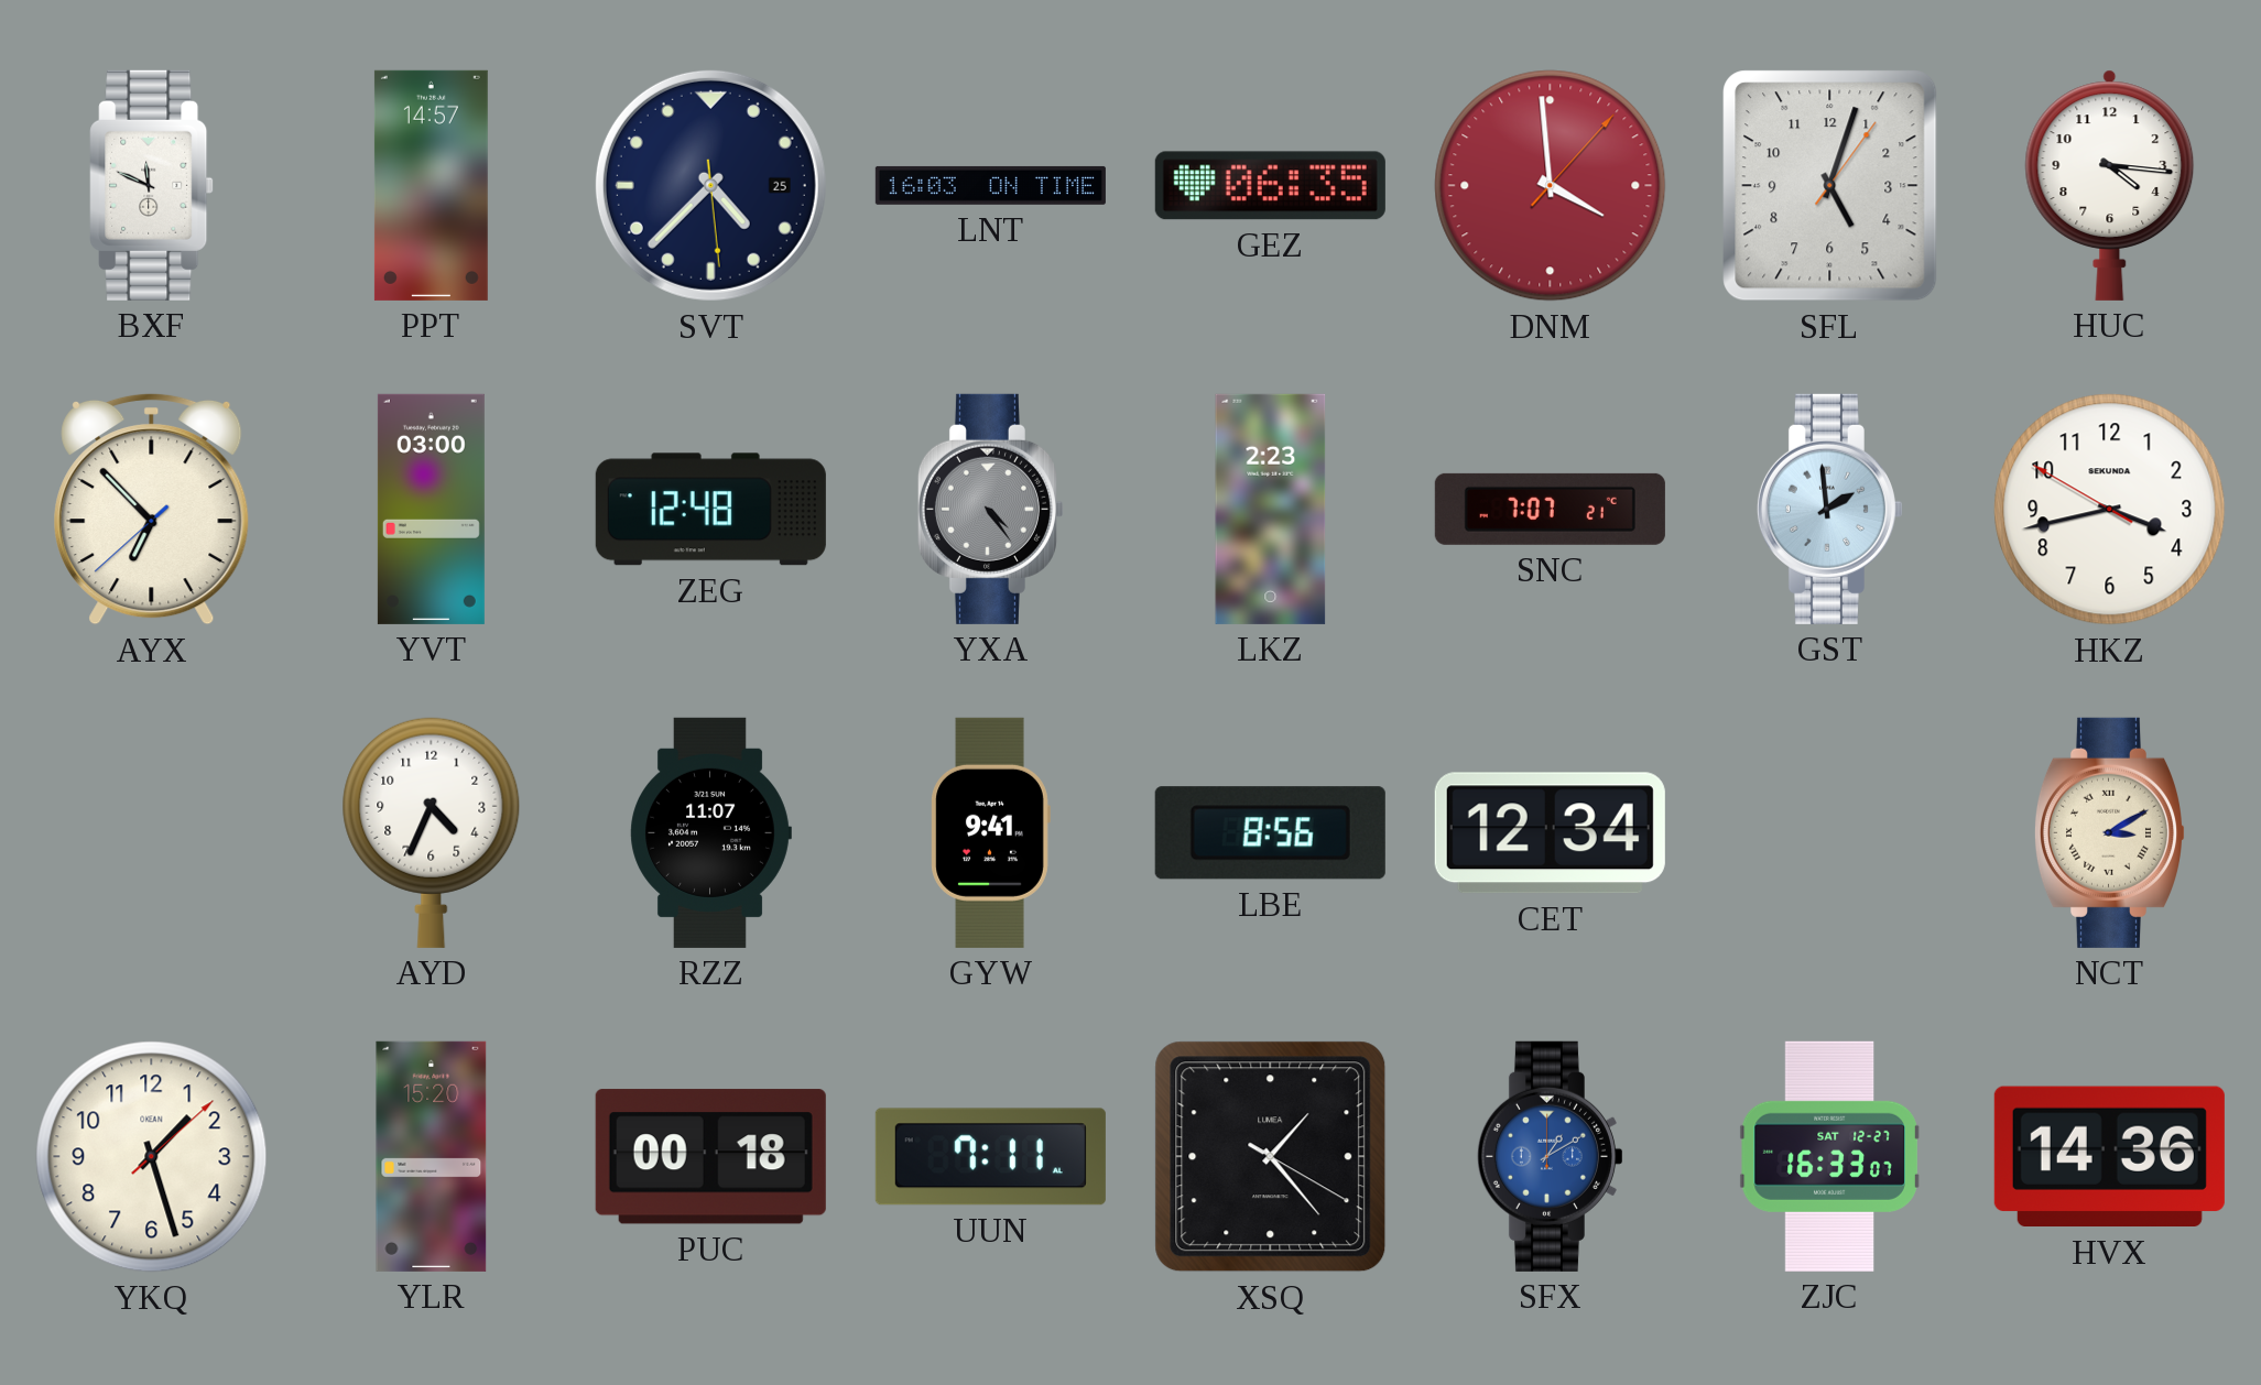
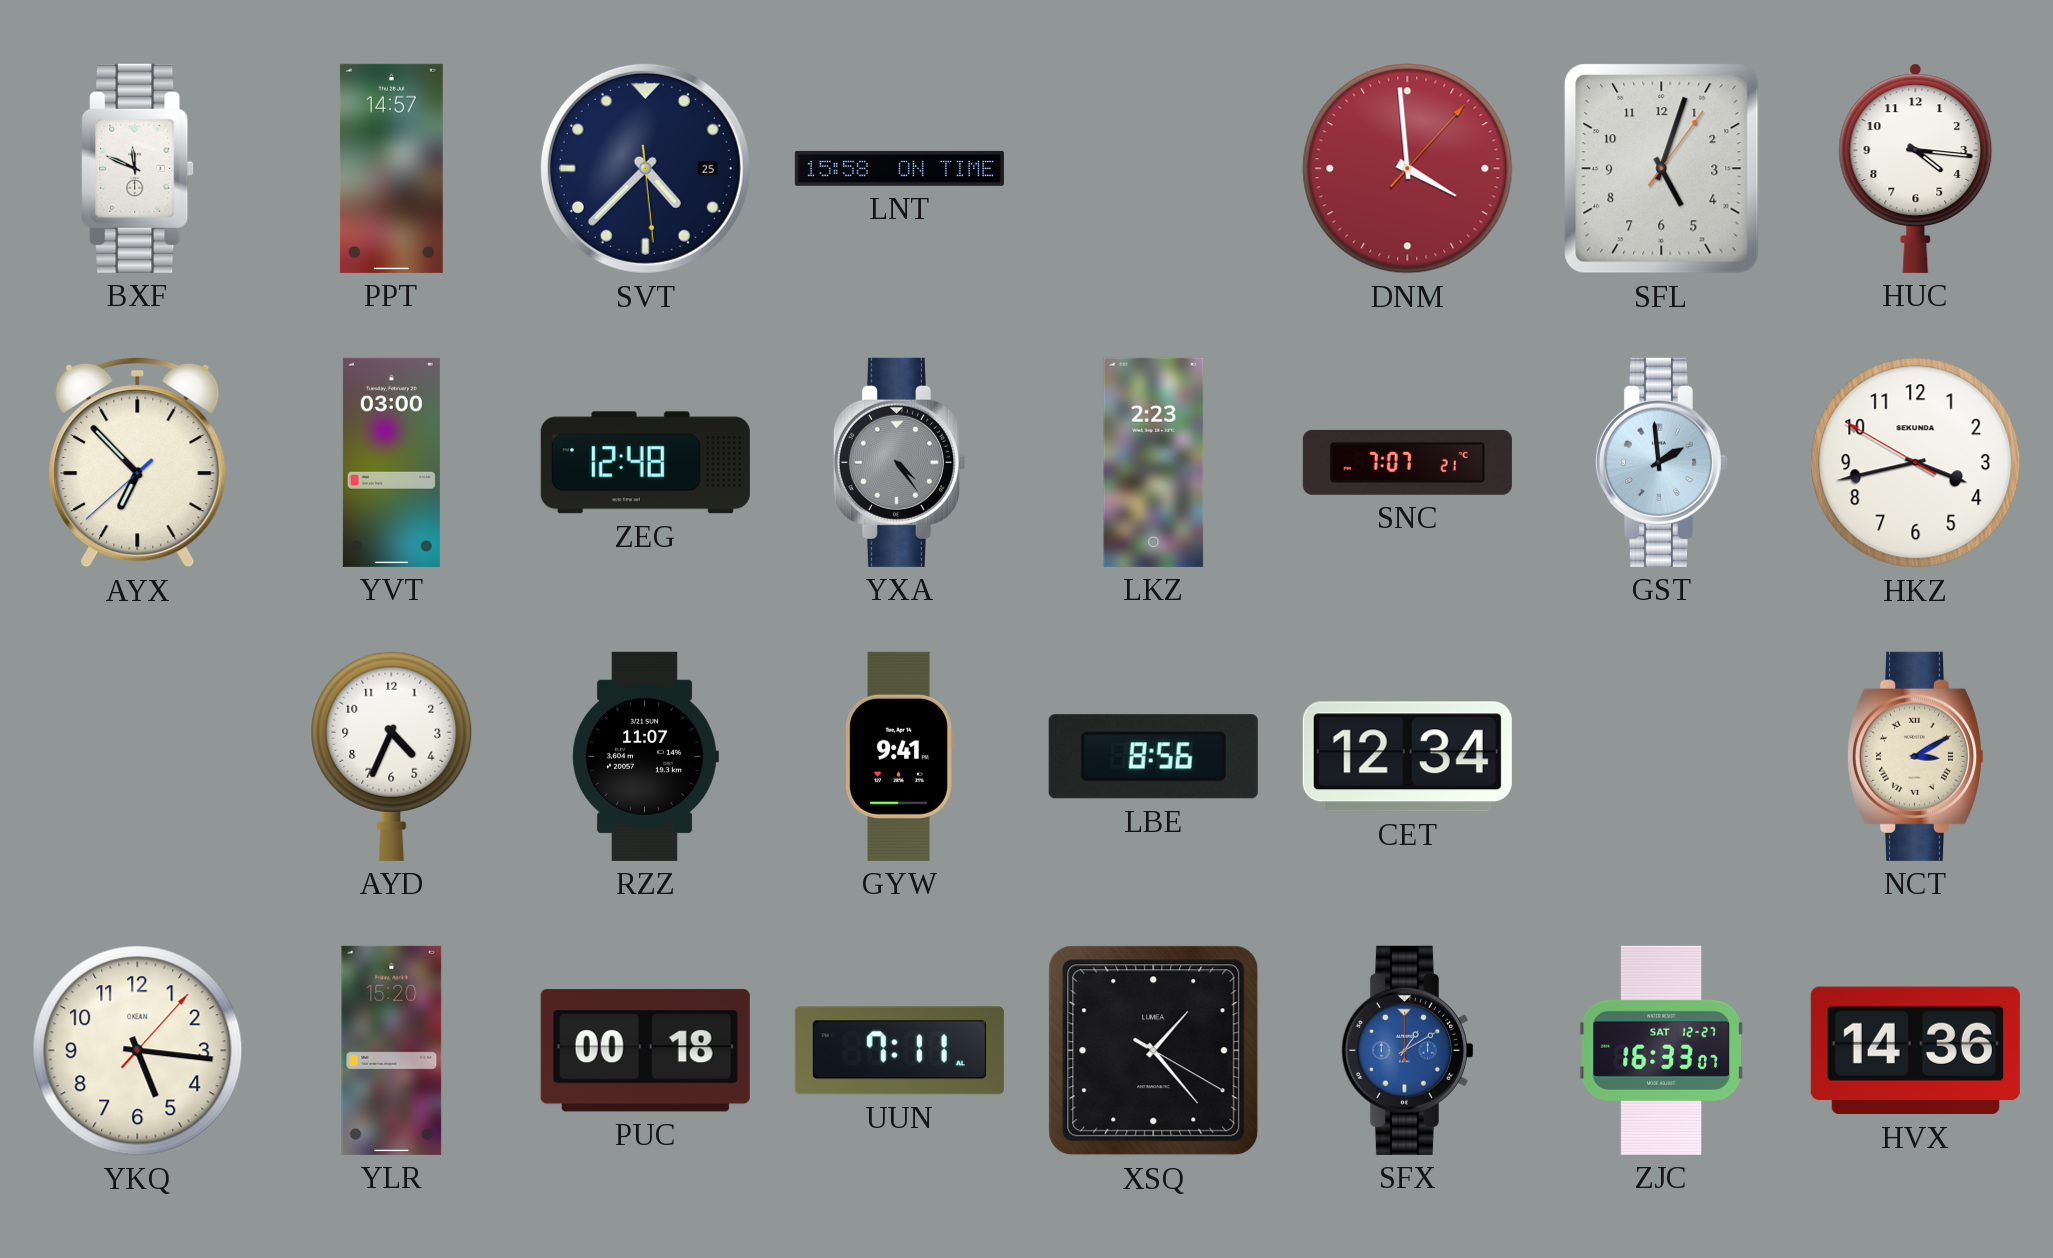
LNT: 16:03 -> 15:58
GEZ: 06:35 -> none
YKQ: 1:27 -> 5:16
